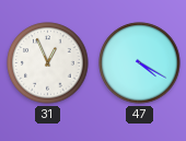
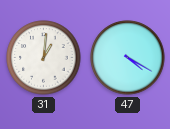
31: 12:56 -> 1:01
